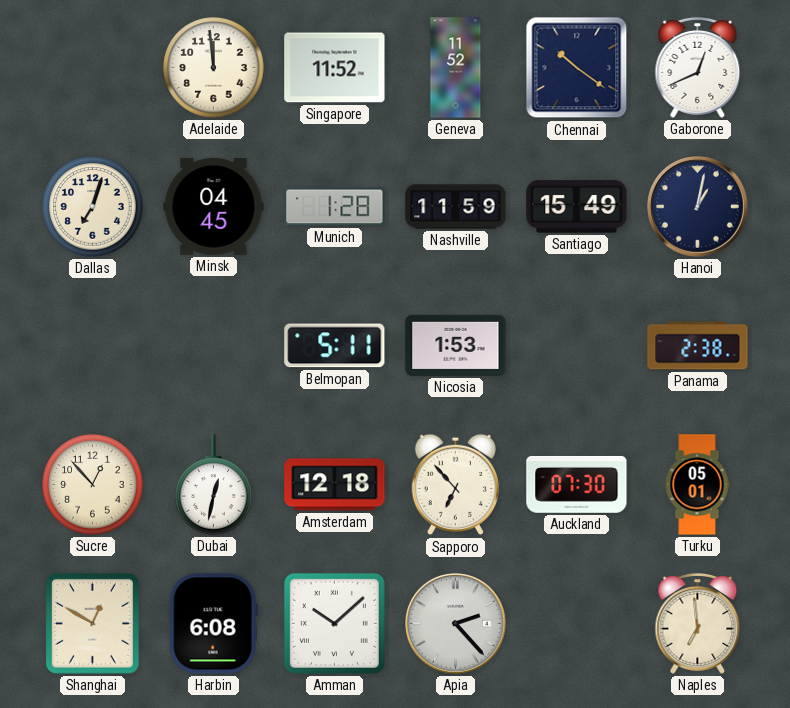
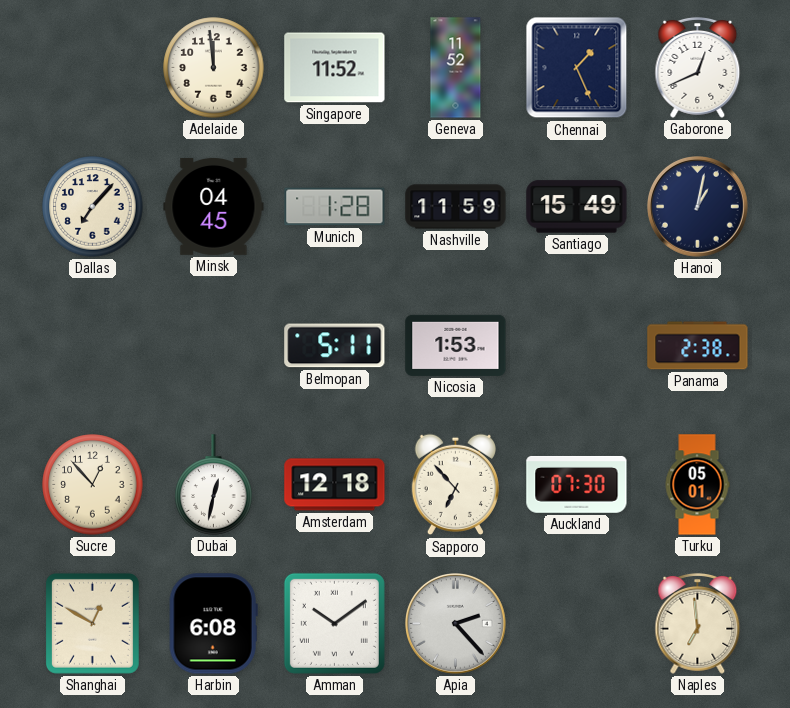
Chennai: 10:21 -> 1:26
Dallas: 7:03 -> 7:07
Amman: 10:08 -> 10:09
